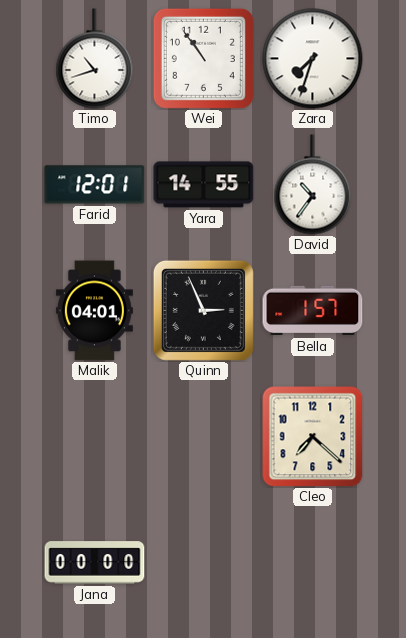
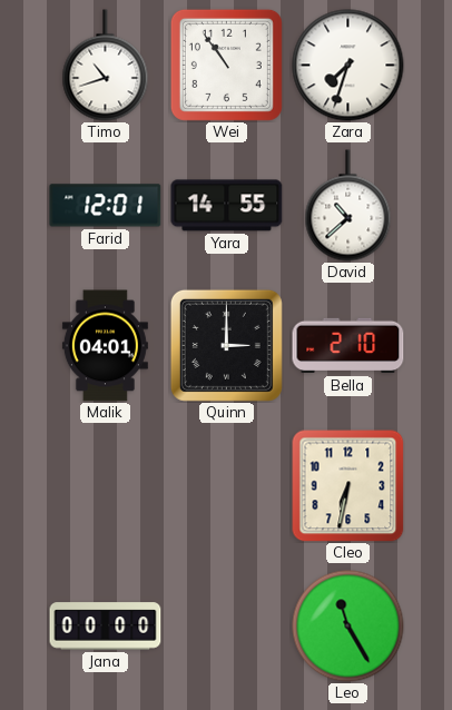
David: 10:36 -> 10:38
Quinn: 2:56 -> 3:00
Bella: 1:57 -> 2:10
Cleo: 7:22 -> 6:32
Leo: none -> 11:25
